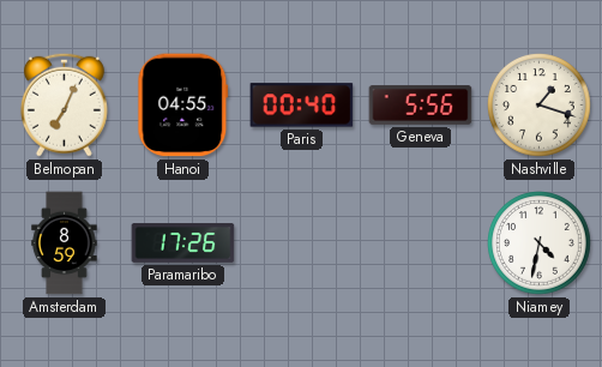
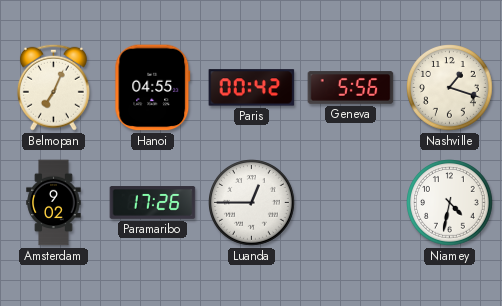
Paris: 00:40 -> 00:42
Amsterdam: 8:59 -> 9:02
Luanda: none -> 12:45
